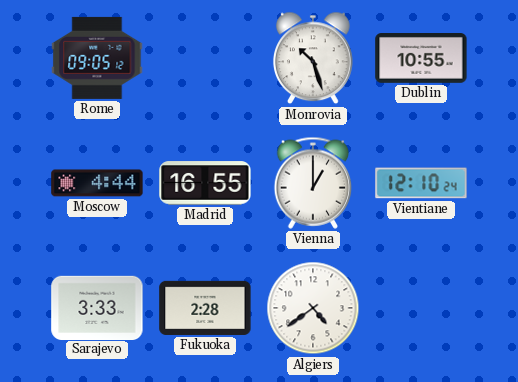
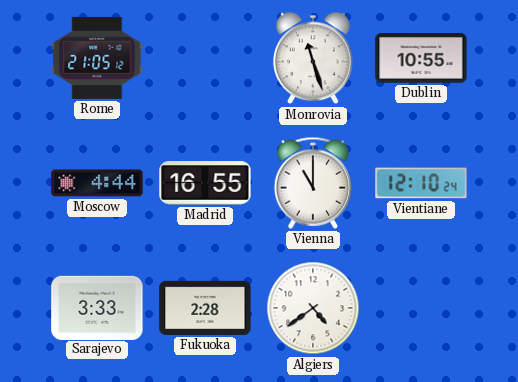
Rome: 09:05 -> 21:05
Monrovia: 10:27 -> 11:27
Vienna: 1:00 -> 11:00
